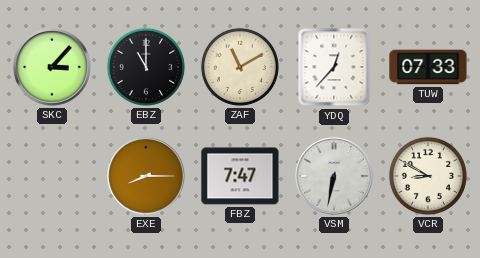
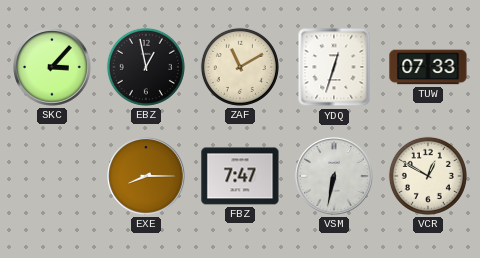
EBZ: 11:00 -> 12:58
YDQ: 12:37 -> 12:33
VCR: 8:50 -> 12:50
